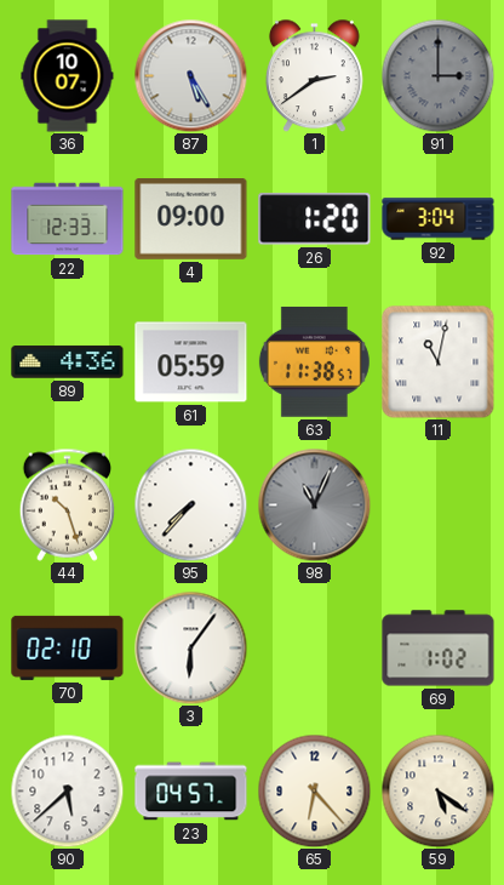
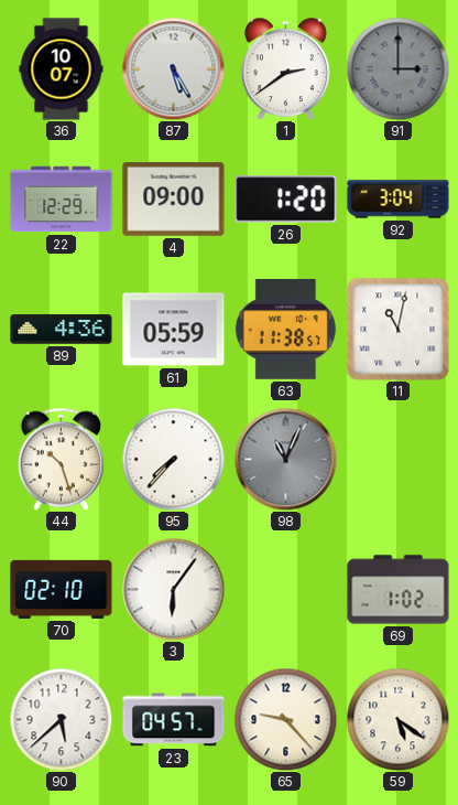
22: 12:33 -> 12:29
65: 6:23 -> 9:23
